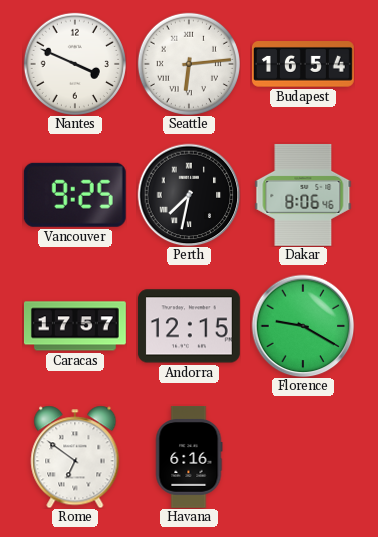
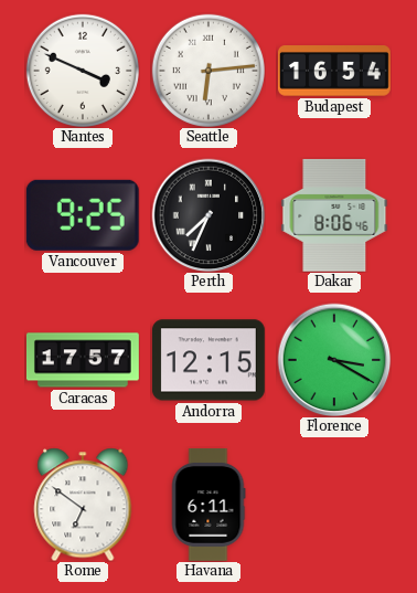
Perth: 7:32 -> 7:34
Florence: 9:20 -> 3:20
Havana: 6:16 -> 6:11
